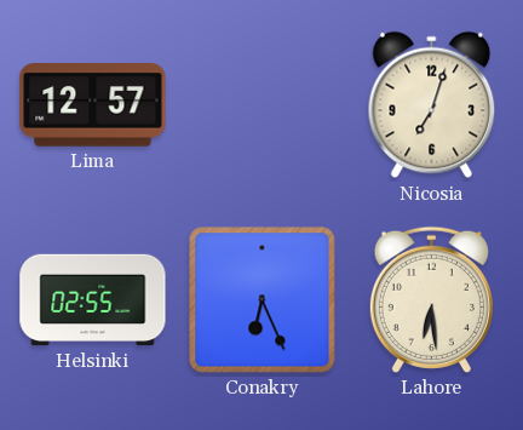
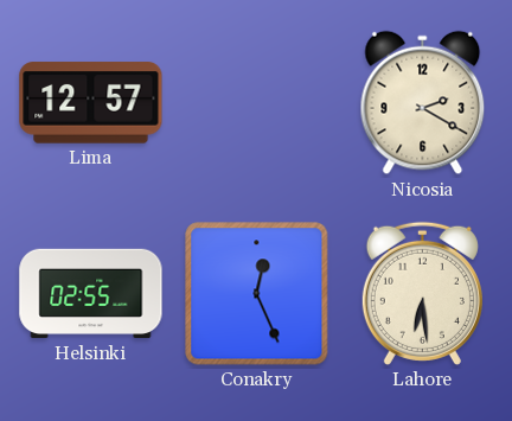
Nicosia: 7:03 -> 2:20
Conakry: 6:26 -> 12:26
